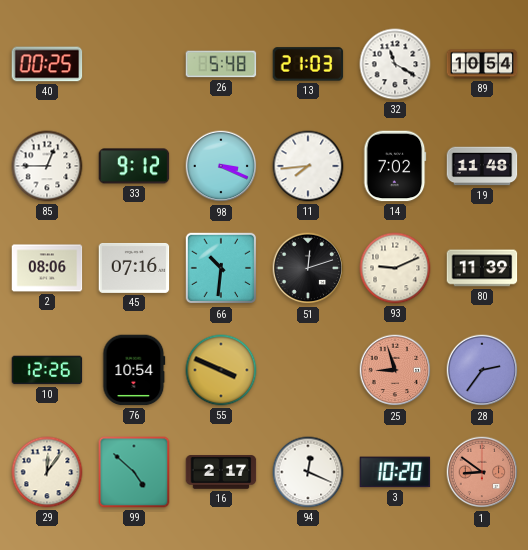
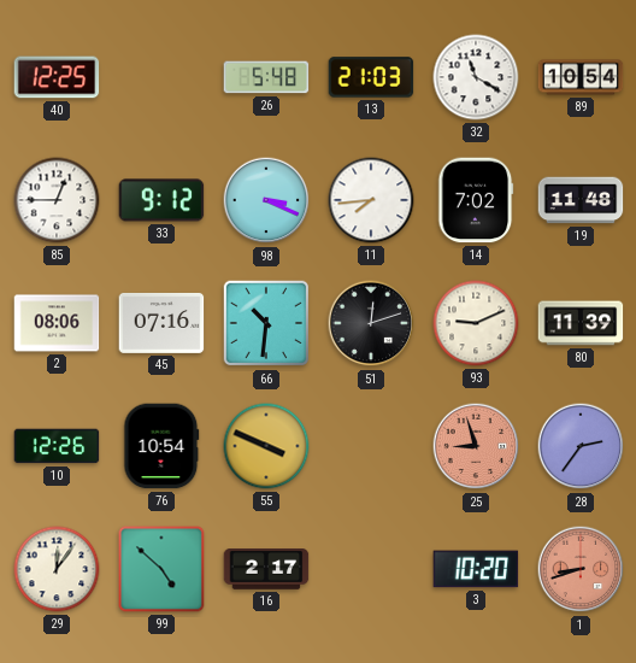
40: 00:25 -> 12:25
94: 12:19 -> none
1: 8:51 -> 8:42
